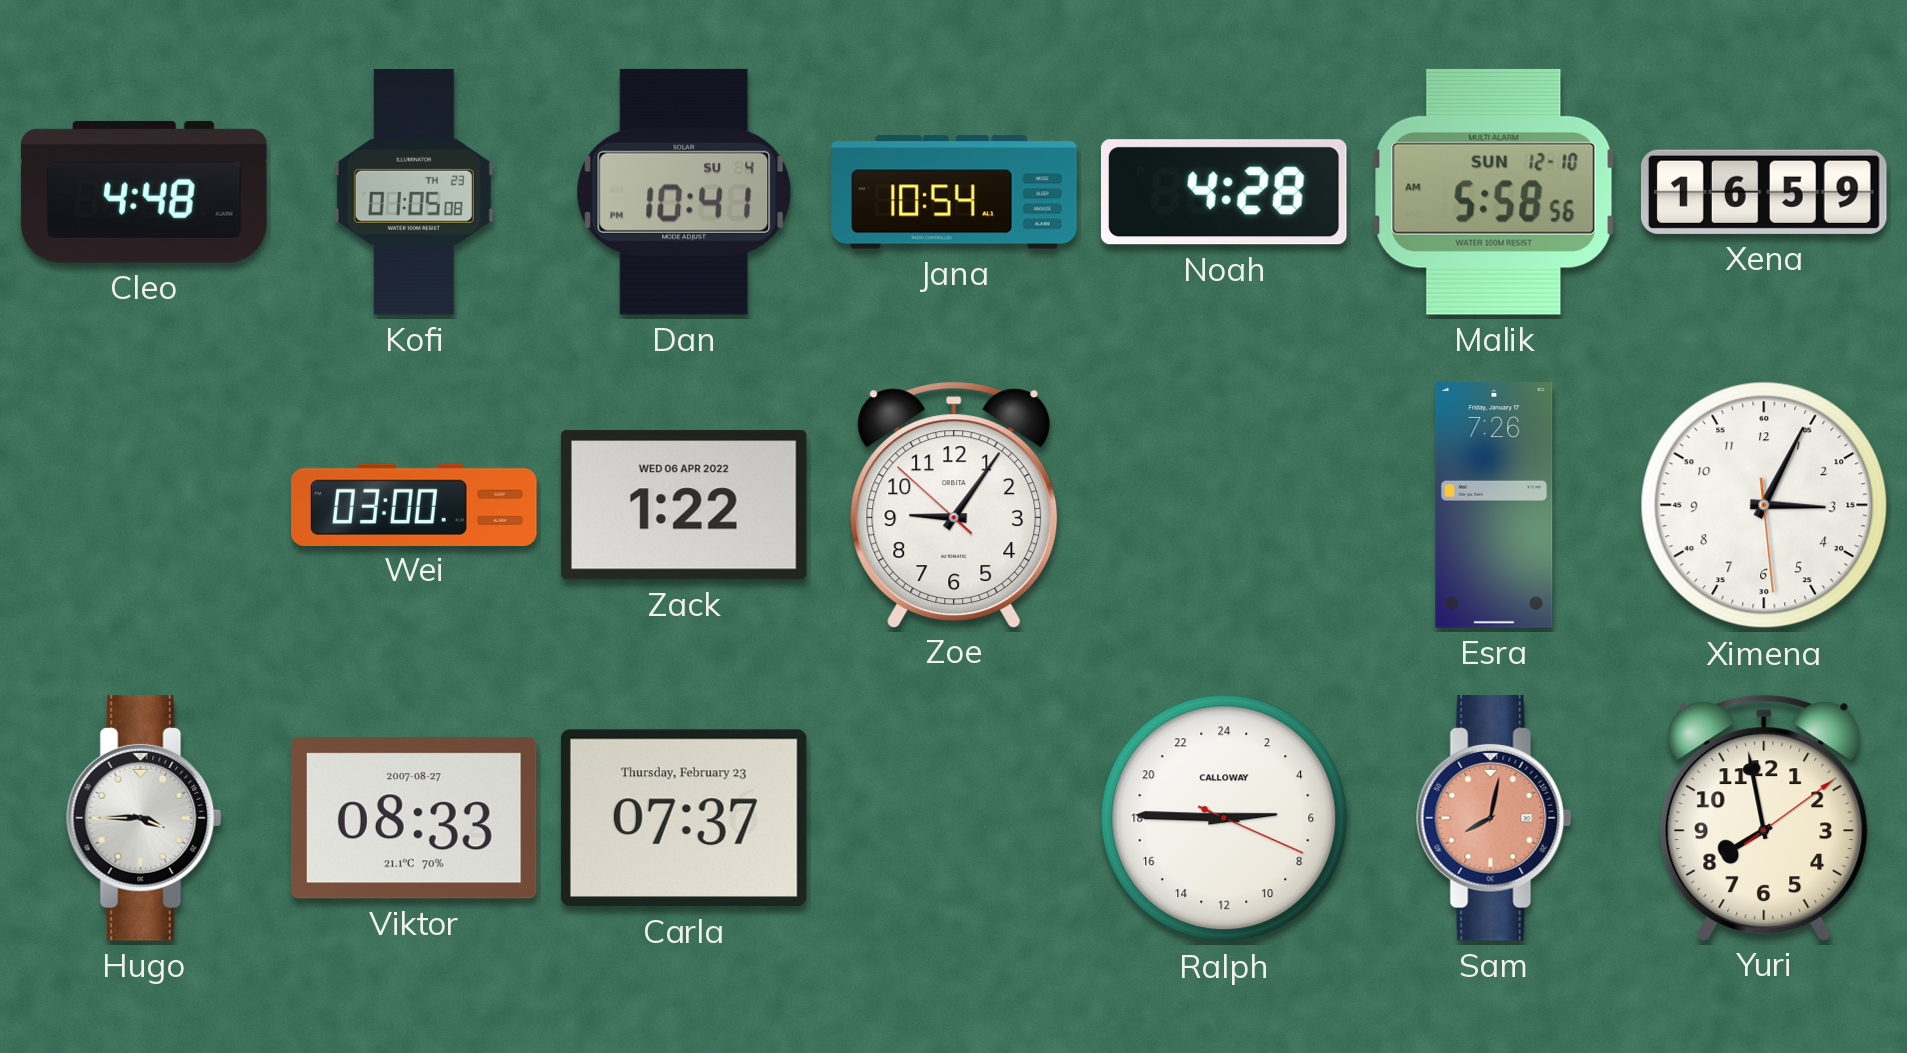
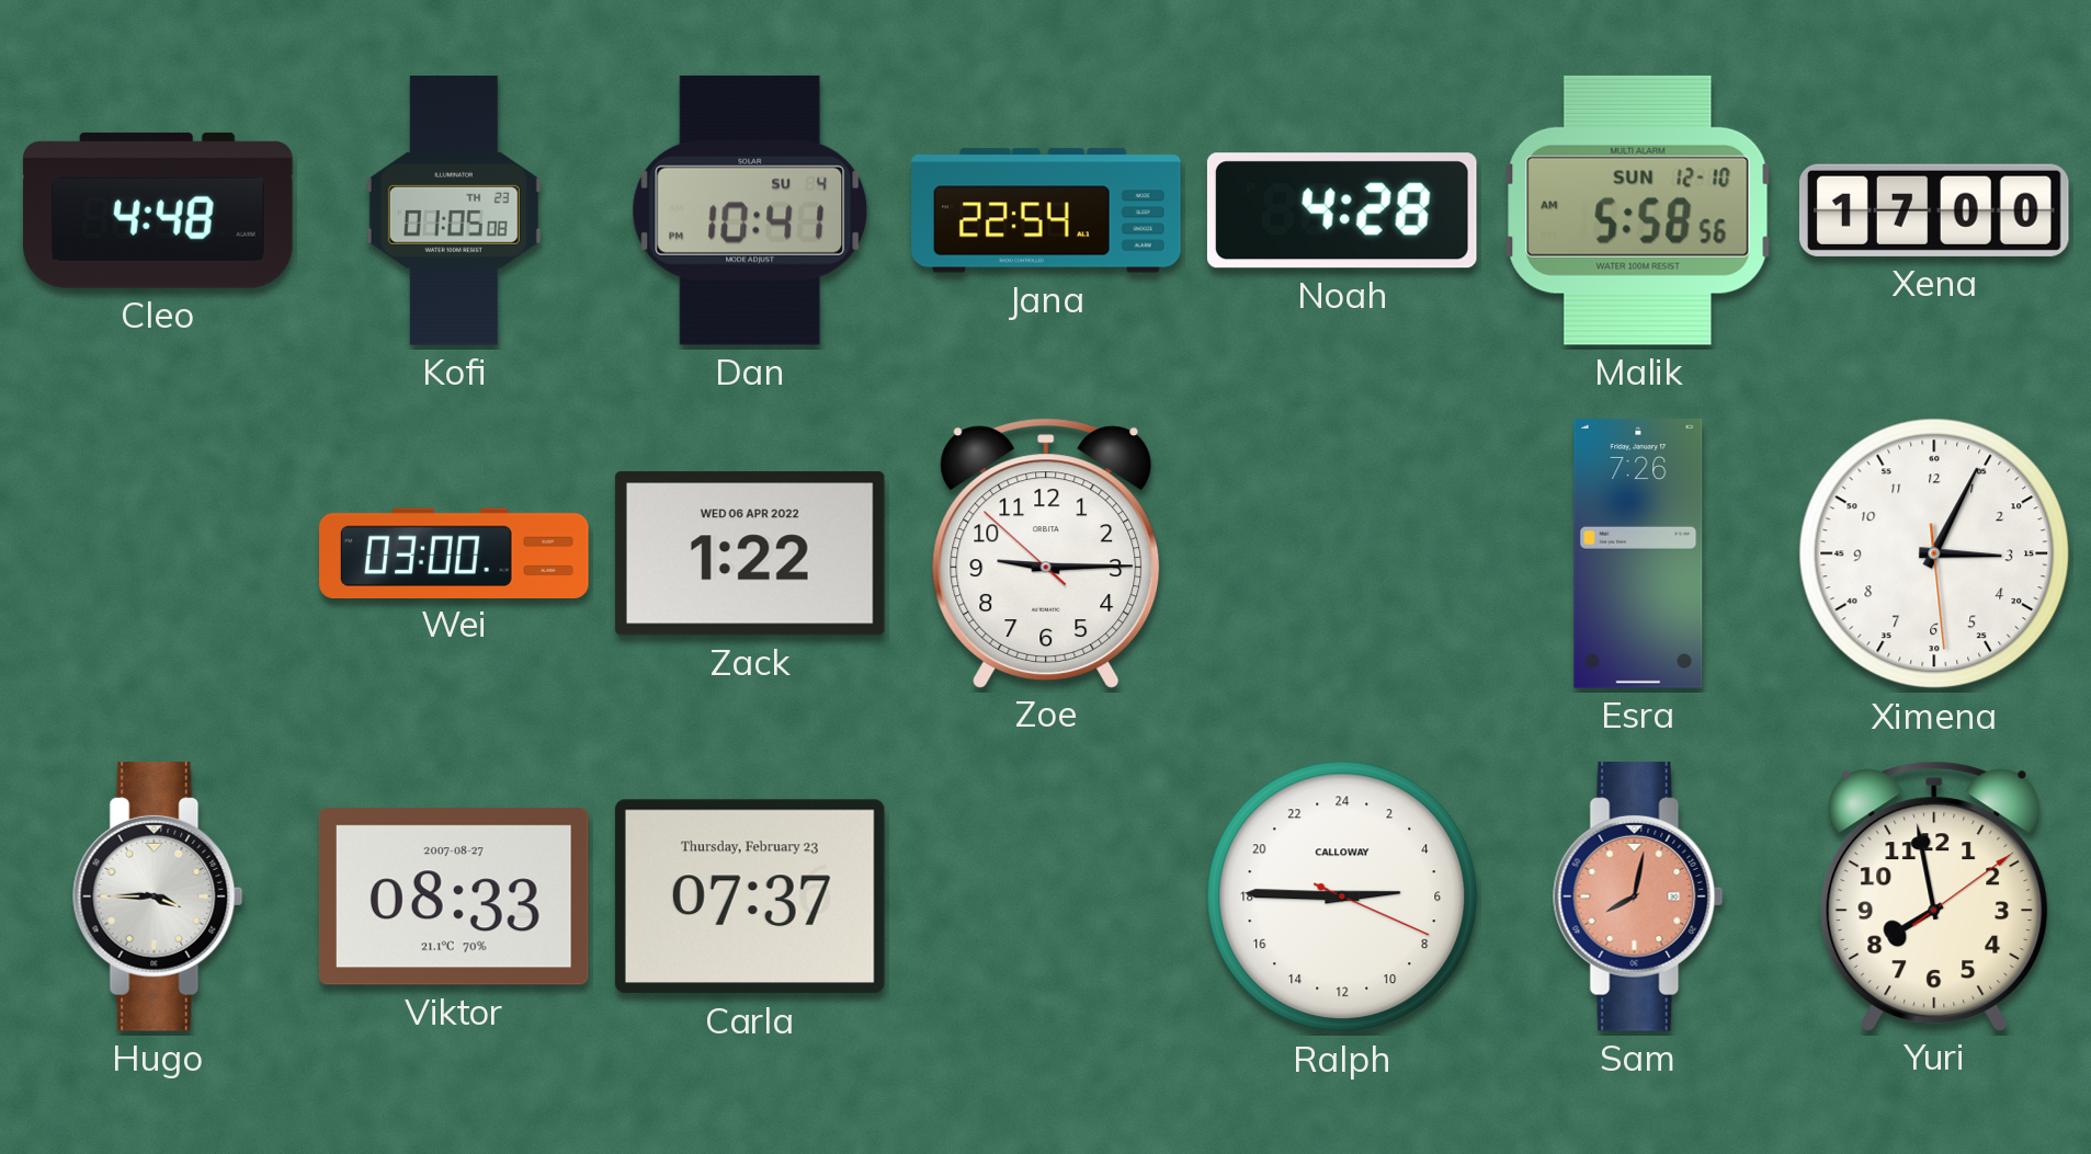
Jana: 10:54 -> 22:54
Xena: 16:59 -> 17:00
Zoe: 9:05 -> 9:14
